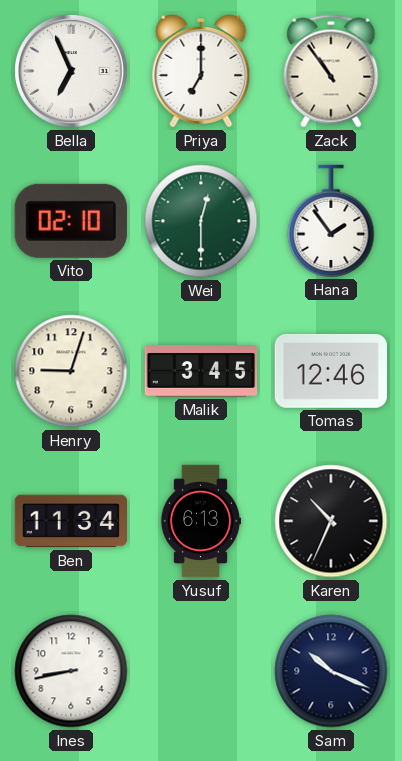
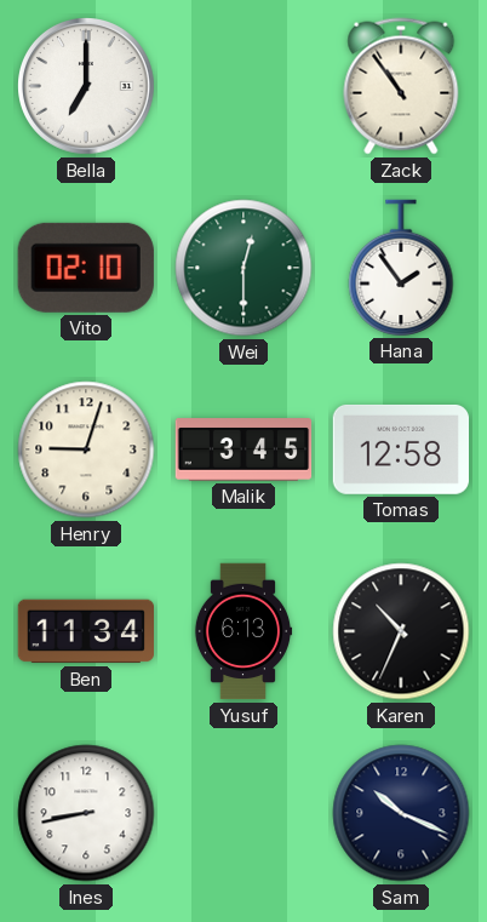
Bella: 6:56 -> 7:00
Priya: 7:00 -> none
Tomas: 12:46 -> 12:58
